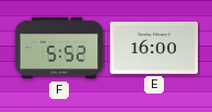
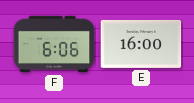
F: 5:52 -> 6:06
